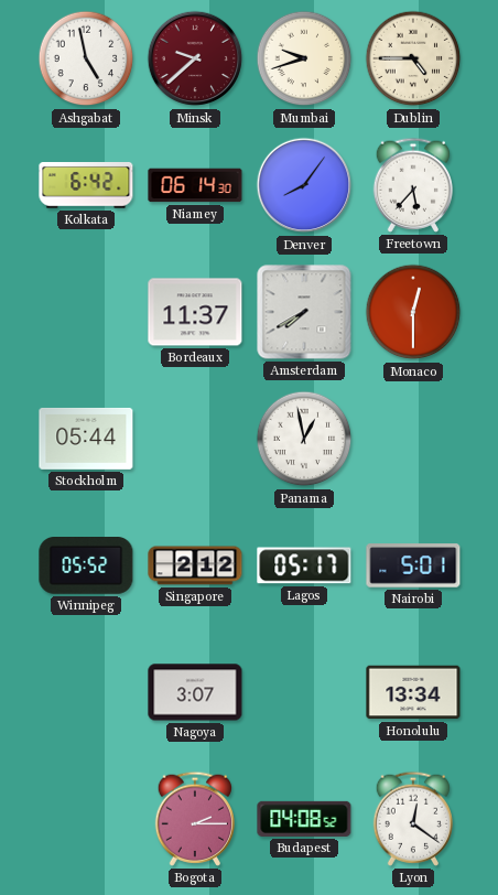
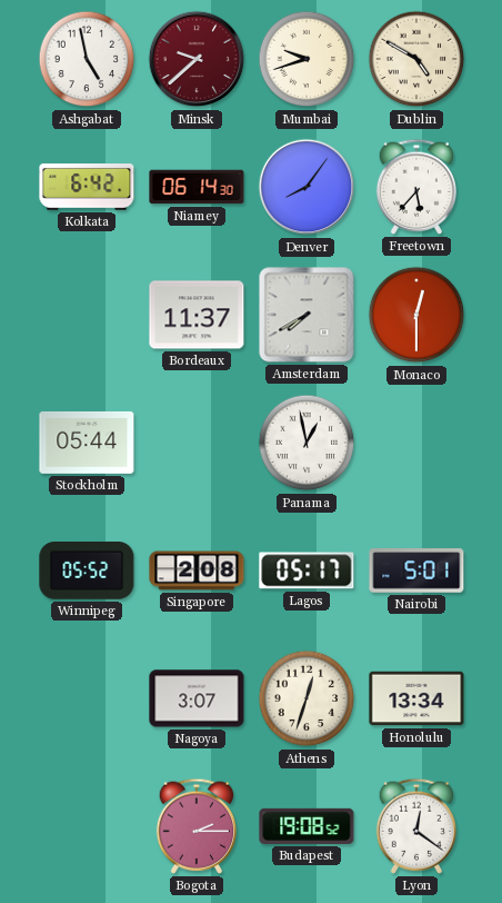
Dublin: 4:45 -> 4:50
Singapore: 2:12 -> 2:08
Athens: none -> 12:33
Budapest: 04:08 -> 19:08
